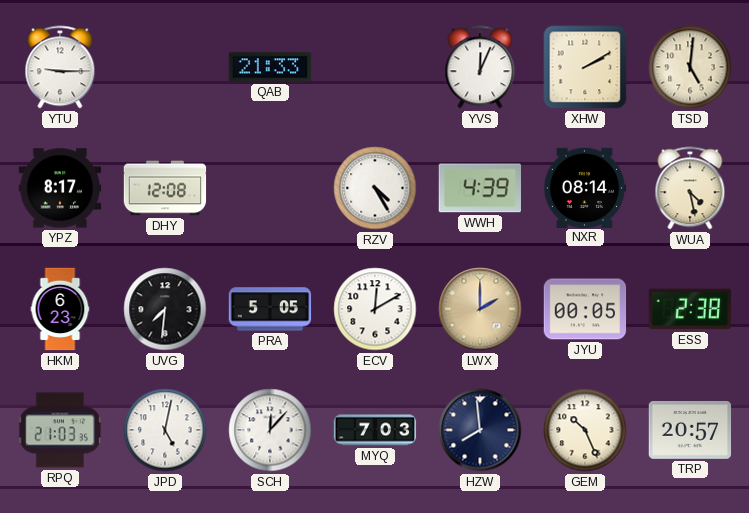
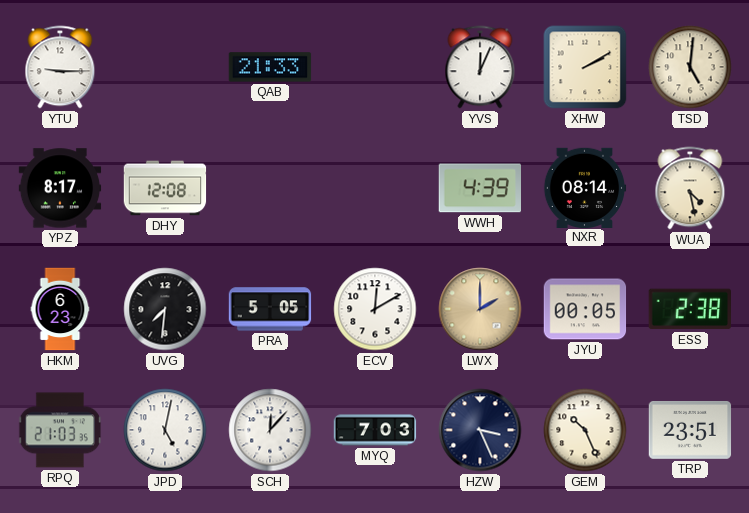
RZV: 4:25 -> none
HZW: 7:59 -> 3:26
TRP: 20:57 -> 23:51
